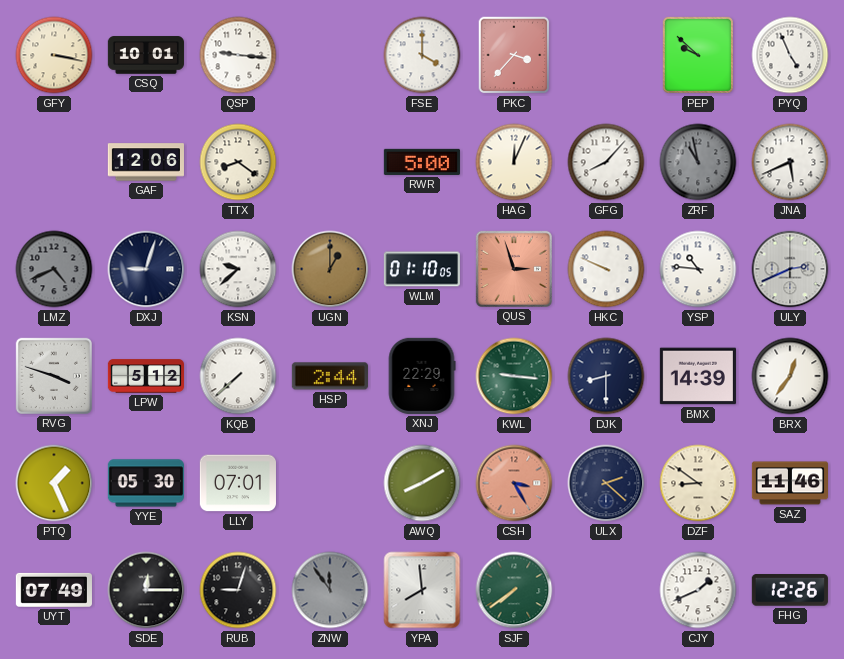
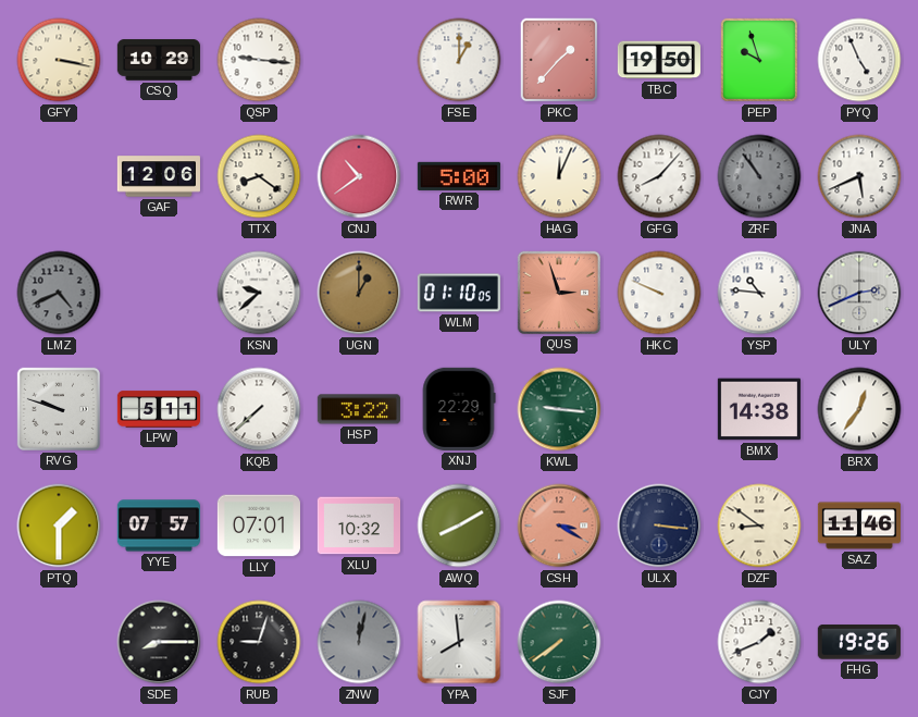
CSQ: 10:01 -> 10:29
FSE: 4:00 -> 1:00
PKC: 3:37 -> 1:37
TBC: none -> 19:50
PEP: 9:52 -> 9:57
CNJ: none -> 10:39
ZRF: 10:58 -> 10:54
DXJ: 9:03 -> none
RVG: 3:48 -> 9:48
LPW: 5:12 -> 5:11
HSP: 2:44 -> 3:22
DJK: 8:30 -> none
BMX: 14:39 -> 14:38
PTQ: 1:26 -> 1:30
YYE: 05:30 -> 07:57
XLU: none -> 10:32
CSH: 3:25 -> 3:20
ULX: 2:22 -> 3:16
UYT: 07:49 -> none
SDE: 12:15 -> 8:15
ZNW: 11:54 -> 12:02
FHG: 12:26 -> 19:26
